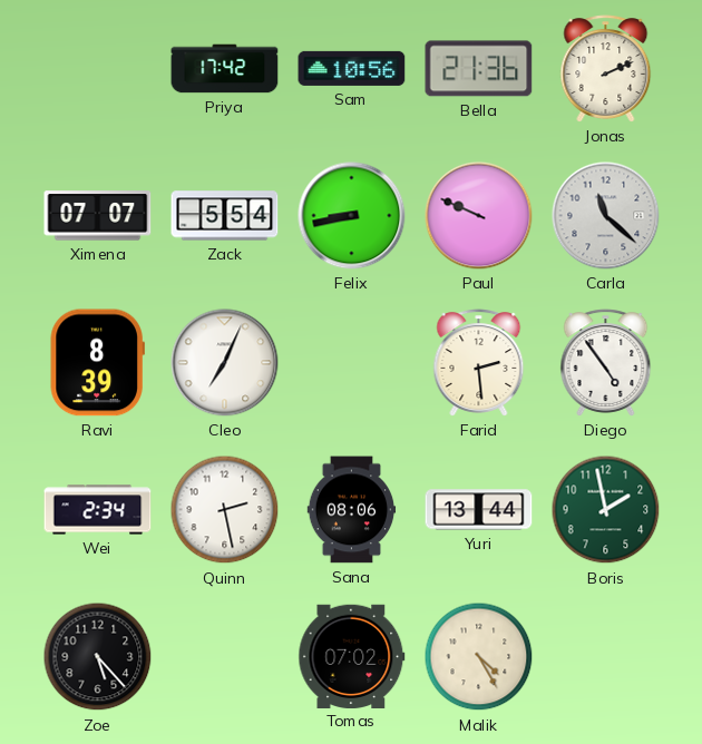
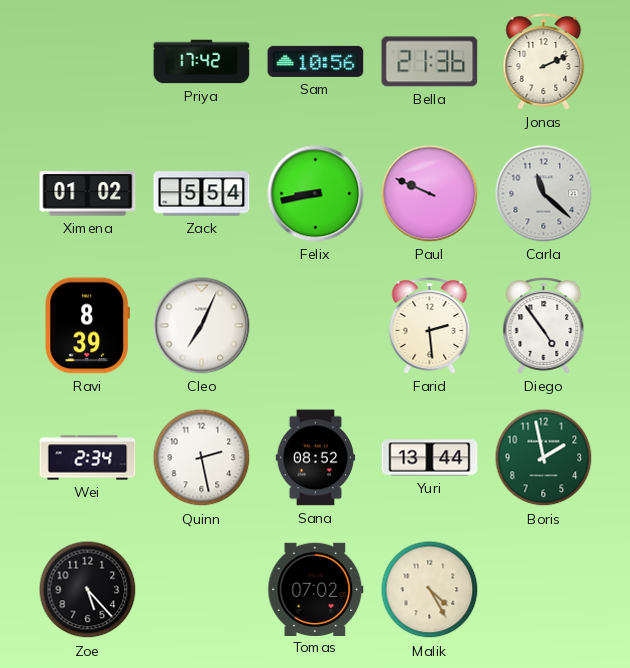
Ximena: 07:07 -> 01:02
Sana: 08:06 -> 08:52
